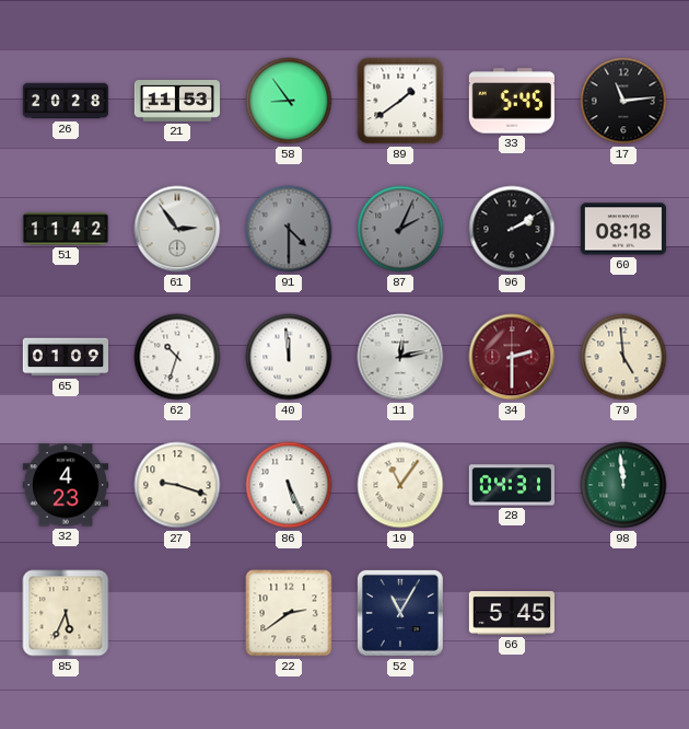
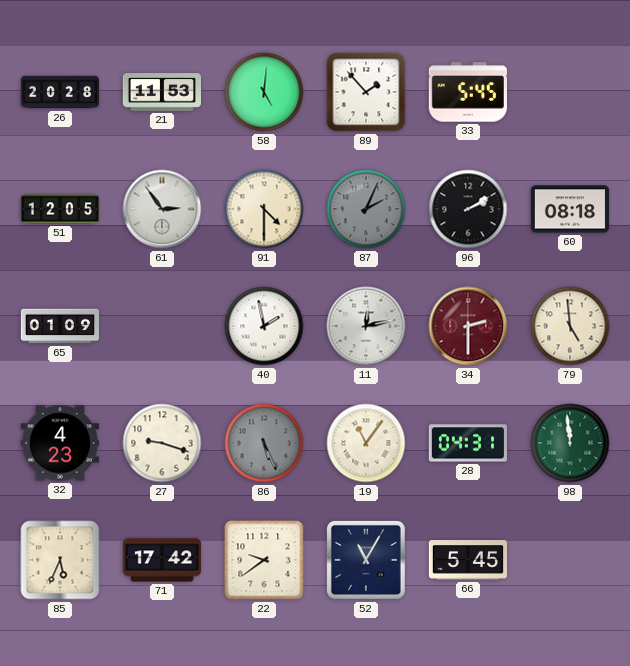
58: 8:54 -> 5:01
89: 1:39 -> 1:53
17: 11:14 -> none
51: 11:42 -> 12:05
91 dial: grey -> cream
62: 10:33 -> none
40: 11:59 -> 1:58
86 dial: white -> grey
71: none -> 17:42
22: 2:39 -> 9:39
